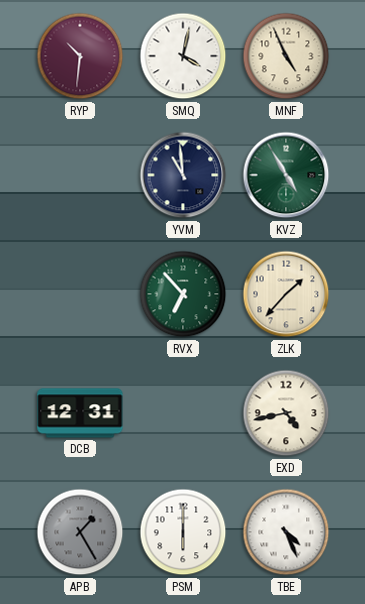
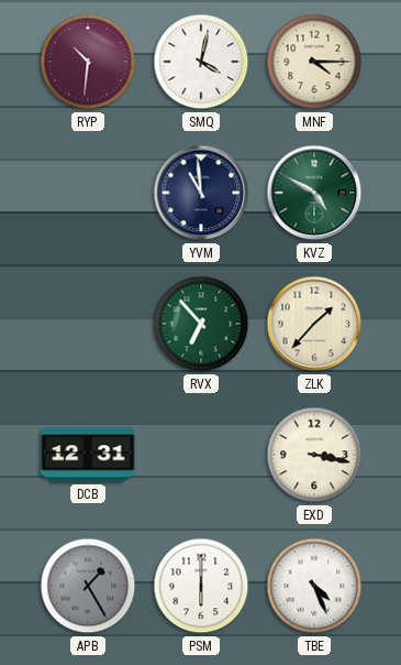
MNF: 4:56 -> 4:15
KVZ: 4:55 -> 4:50
EXD: 4:43 -> 3:17
